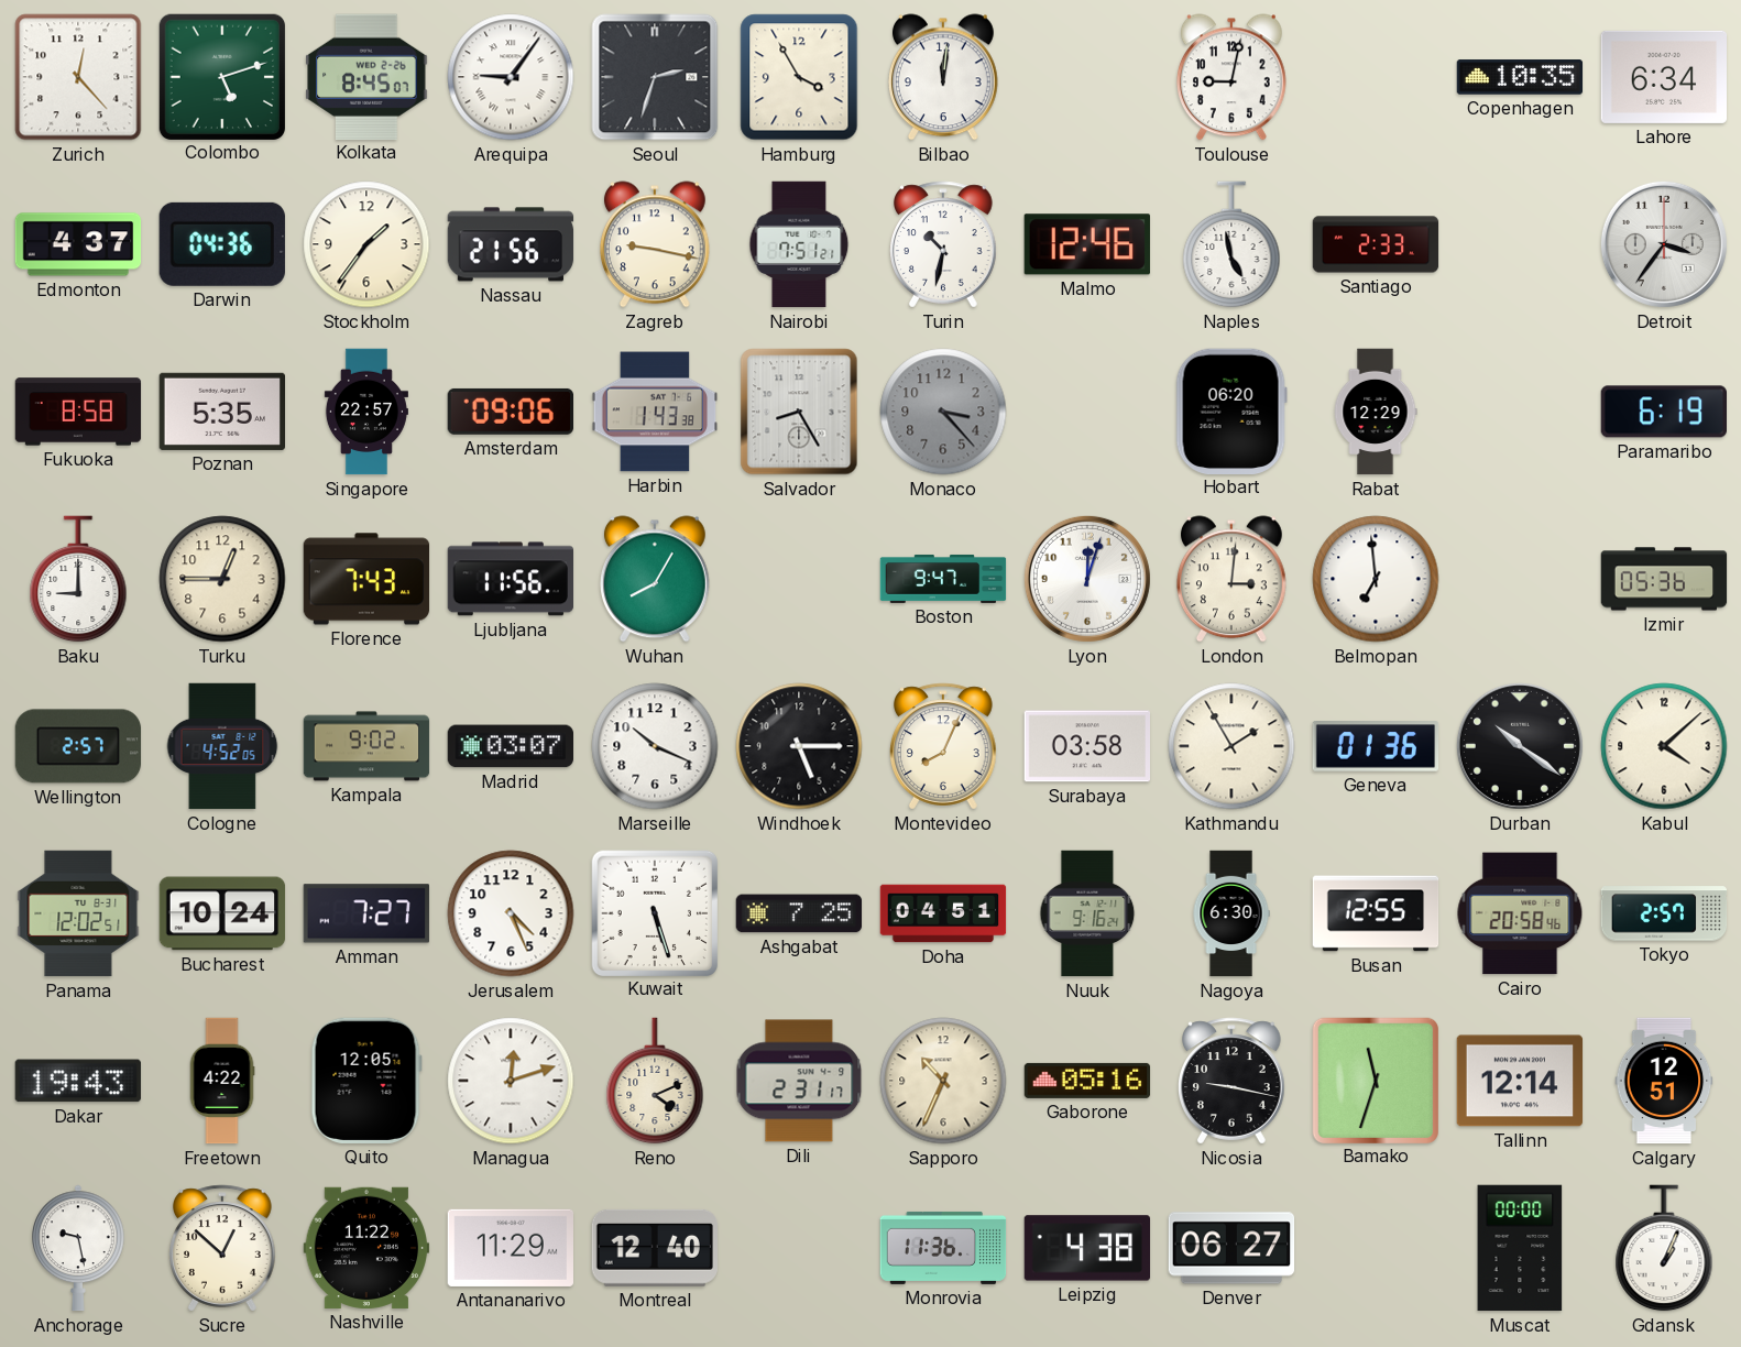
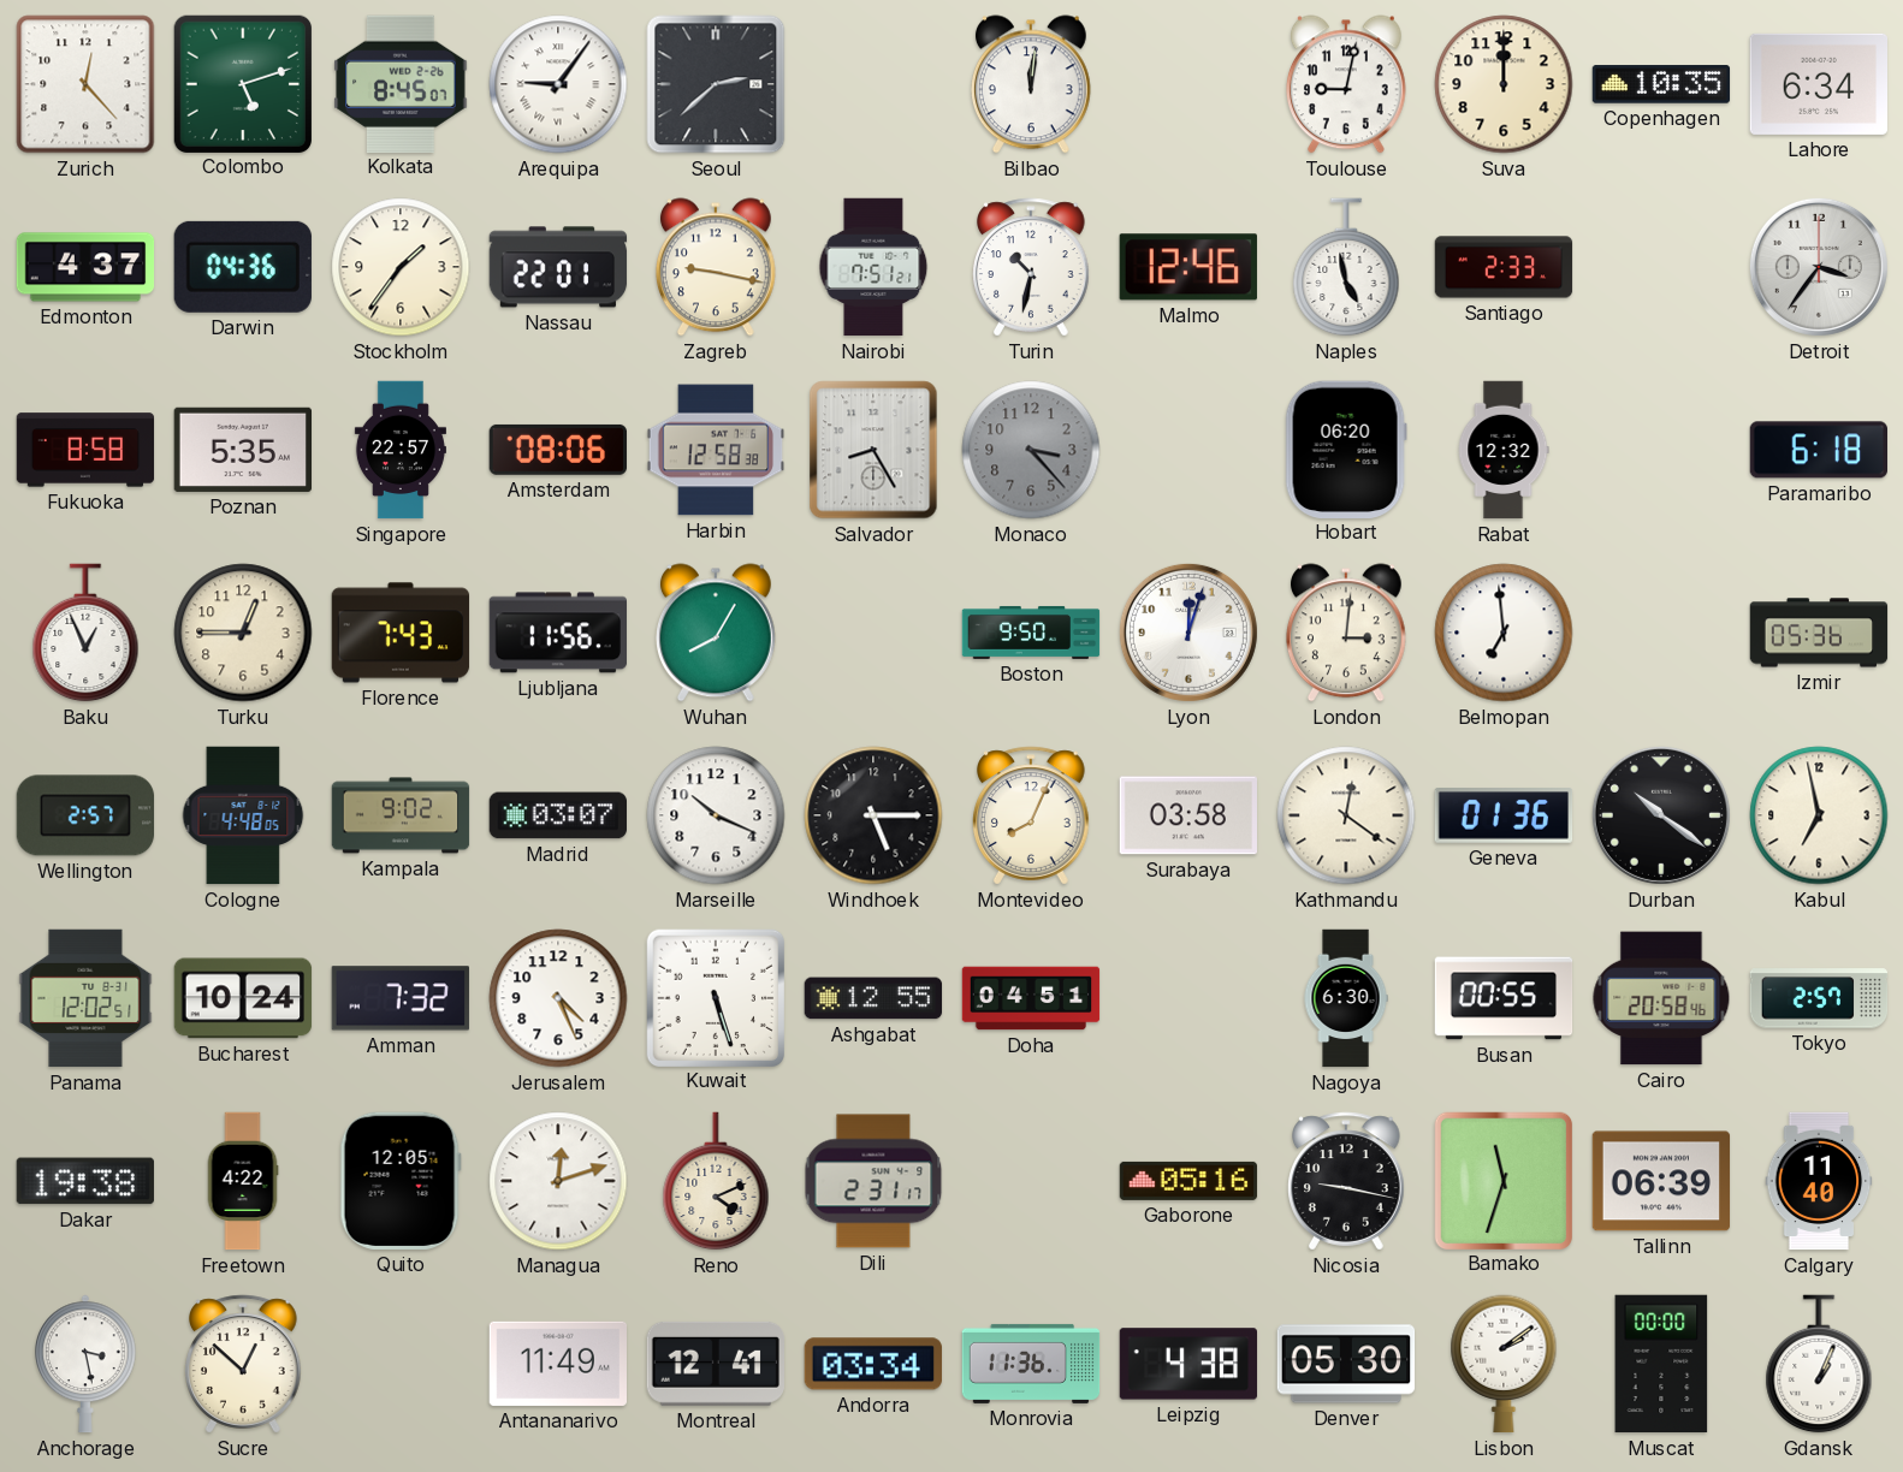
Seoul: 2:33 -> 2:38
Hamburg: 3:55 -> none
Suva: none -> 12:00
Nassau: 21:56 -> 22:01
Amsterdam: 09:06 -> 08:06
Harbin: 1:43 -> 12:58
Rabat: 12:29 -> 12:32
Paramaribo: 6:19 -> 6:18
Baku: 9:00 -> 12:56
Boston: 9:47 -> 9:50
Cologne: 4:52 -> 4:48
Kathmandu: 1:55 -> 12:21
Kabul: 4:08 -> 6:58
Amman: 7:27 -> 7:32
Ashgabat: 7:25 -> 12:55
Nuuk: 9:16 -> none
Busan: 12:55 -> 00:55
Dakar: 19:43 -> 19:38
Sapporo: 10:34 -> none
Tallinn: 12:14 -> 06:39
Calgary: 12:51 -> 11:40
Anchorage: 9:28 -> 3:28
Nashville: 11:22 -> none
Antananarivo: 11:29 -> 11:49
Montreal: 12:40 -> 12:41
Andorra: none -> 03:34
Denver: 06:27 -> 05:30
Lisbon: none -> 2:09
